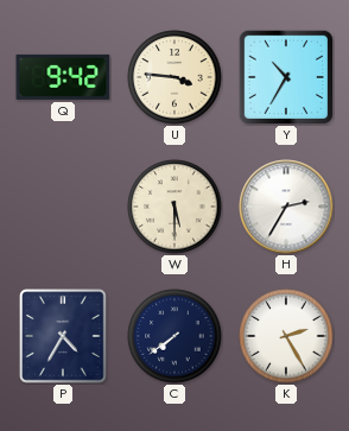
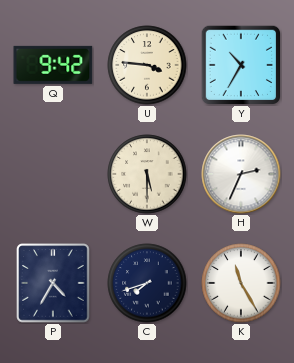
H: 2:35 -> 2:34
C: 7:39 -> 7:42
K: 2:25 -> 11:25
